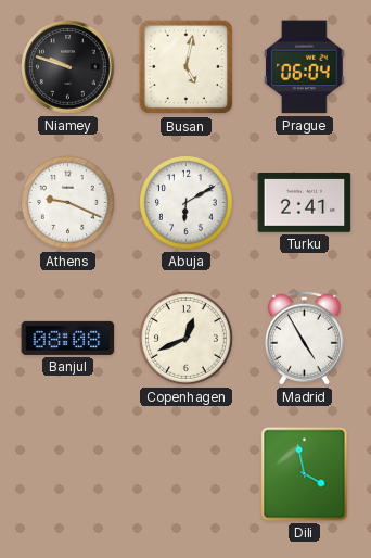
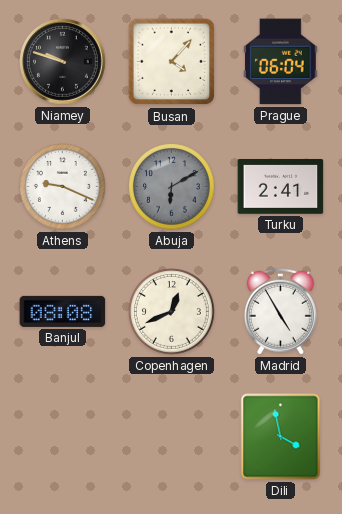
Busan: 5:02 -> 4:07
Abuja dial: white -> grey
